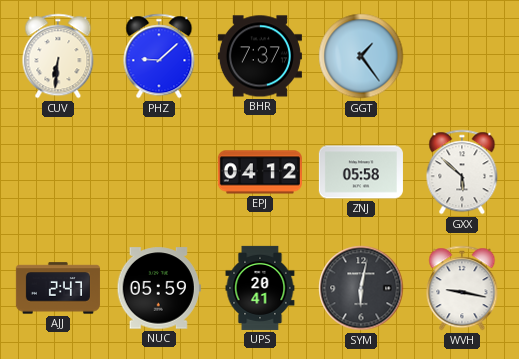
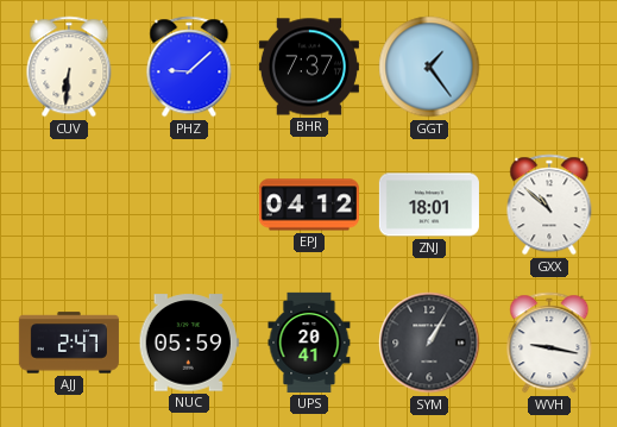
ZNJ: 05:58 -> 18:01
GXX: 5:52 -> 10:52
SYM: 6:02 -> 1:05
